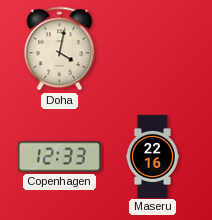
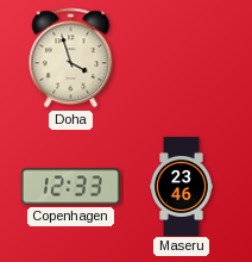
Doha: 4:02 -> 3:57
Maseru: 22:16 -> 23:46
